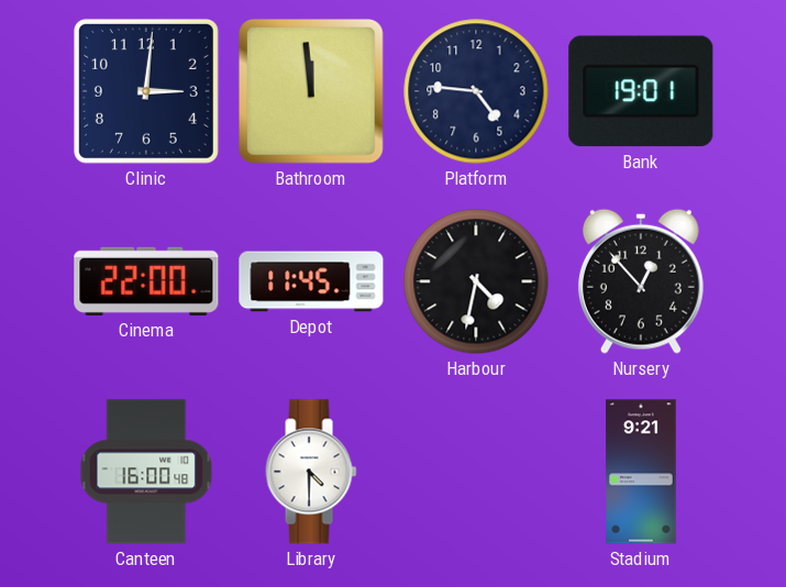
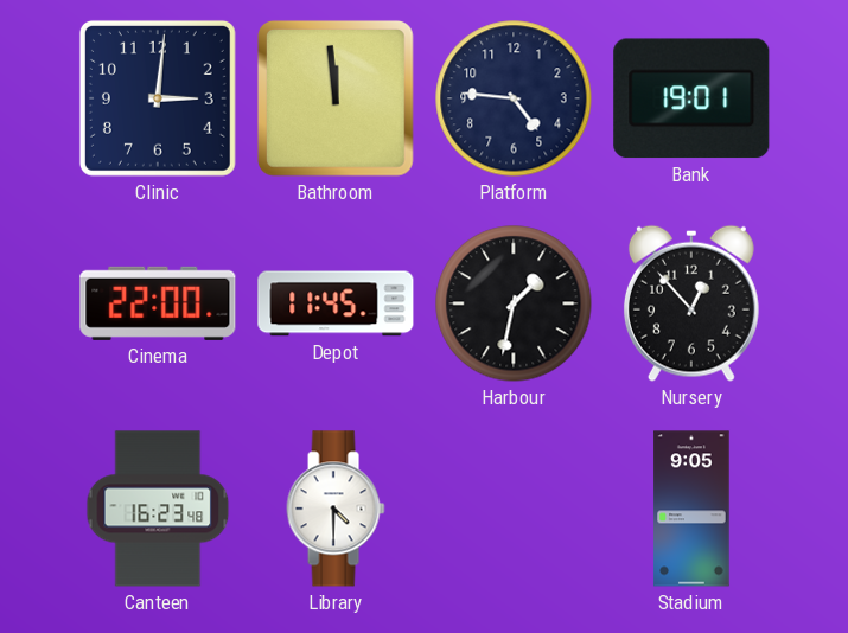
Harbour: 4:32 -> 1:32
Canteen: 16:00 -> 16:23
Stadium: 9:21 -> 9:05
